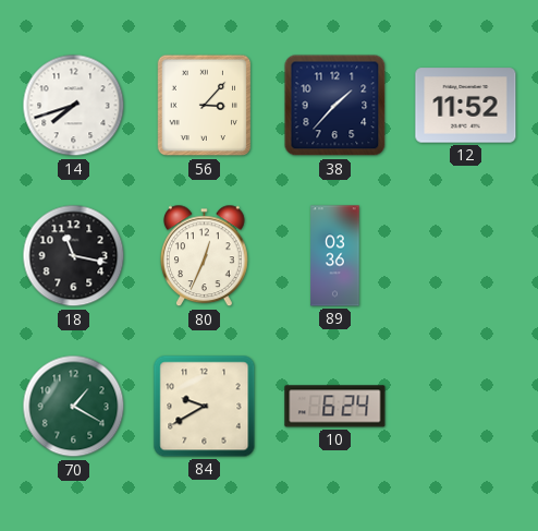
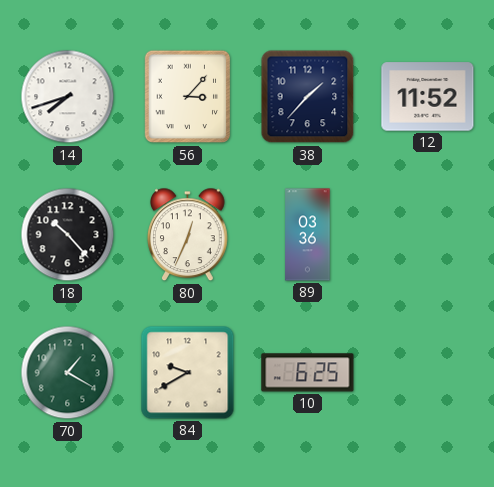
18: 11:17 -> 10:23
10: 6:24 -> 6:25
